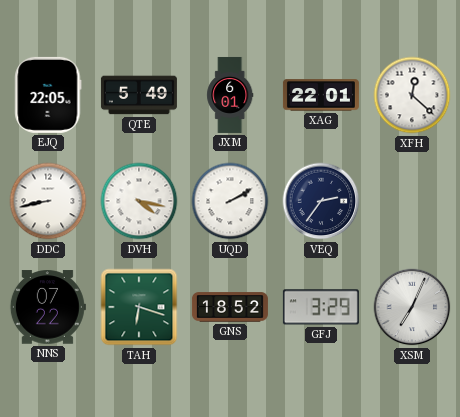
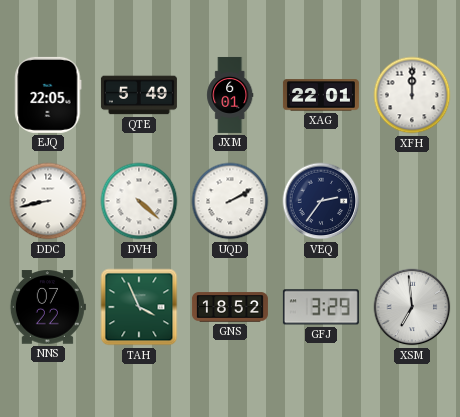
XFH: 12:22 -> 12:00
DVH: 4:17 -> 4:22
TAH: 6:18 -> 3:56
XSM: 7:04 -> 6:59
